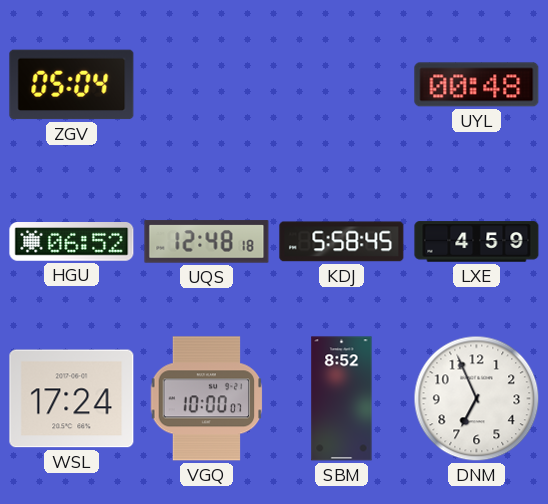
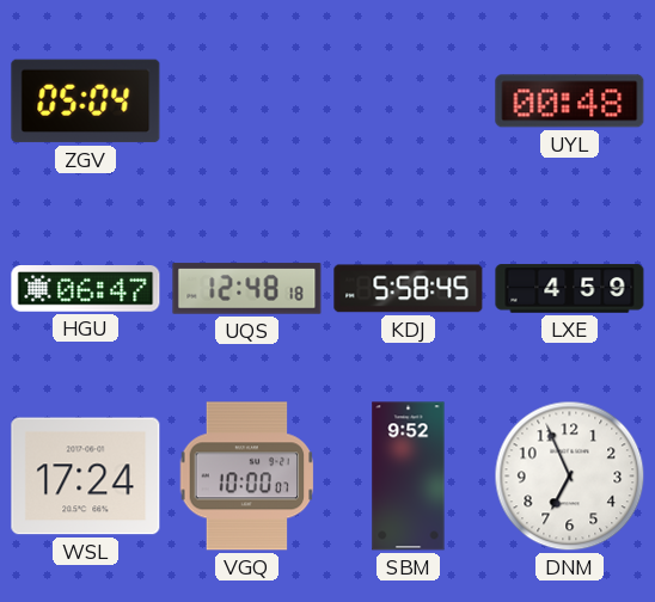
HGU: 06:52 -> 06:47
SBM: 8:52 -> 9:52
